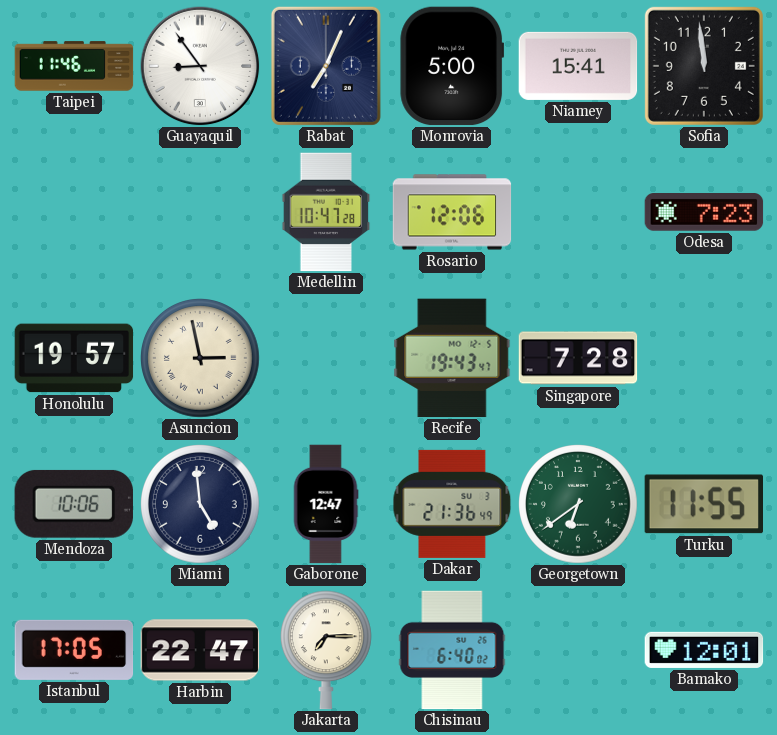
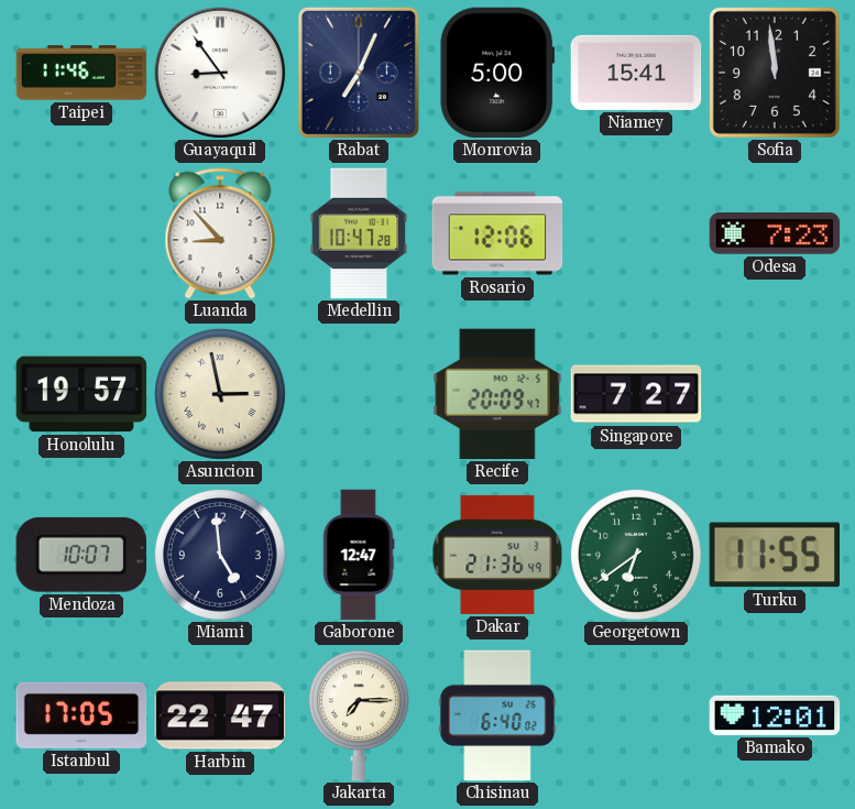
Luanda: none -> 8:53
Recife: 19:43 -> 20:09
Singapore: 7:28 -> 7:27
Mendoza: 10:06 -> 10:07
